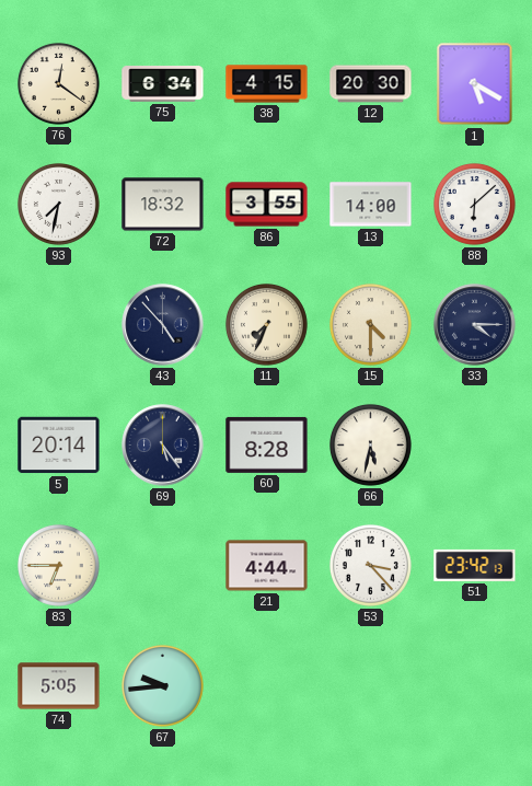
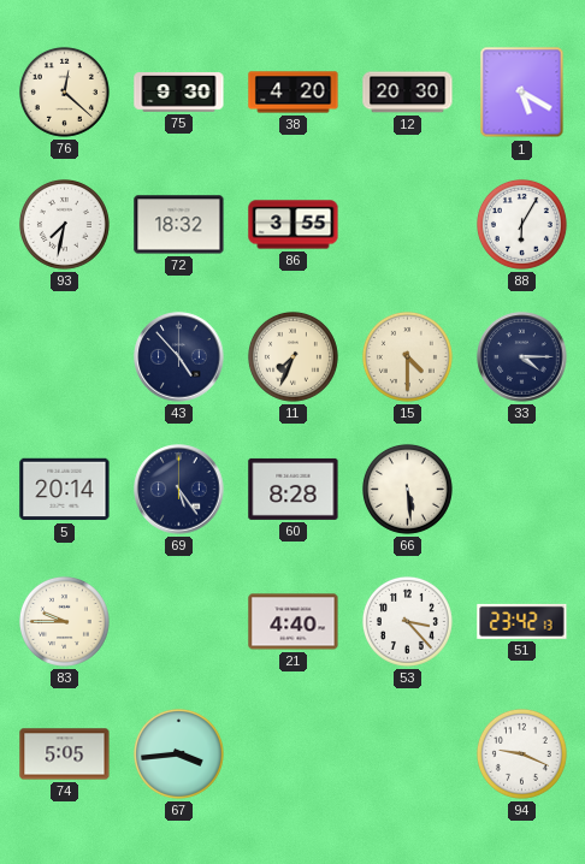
76: 12:21 -> 12:22
75: 6:34 -> 9:30
38: 4:15 -> 4:20
13: 14:00 -> none
88: 6:08 -> 6:05
66: 5:32 -> 5:29
83: 6:45 -> 9:45
21: 4:44 -> 4:40
67: 9:44 -> 3:44
94: none -> 9:19
